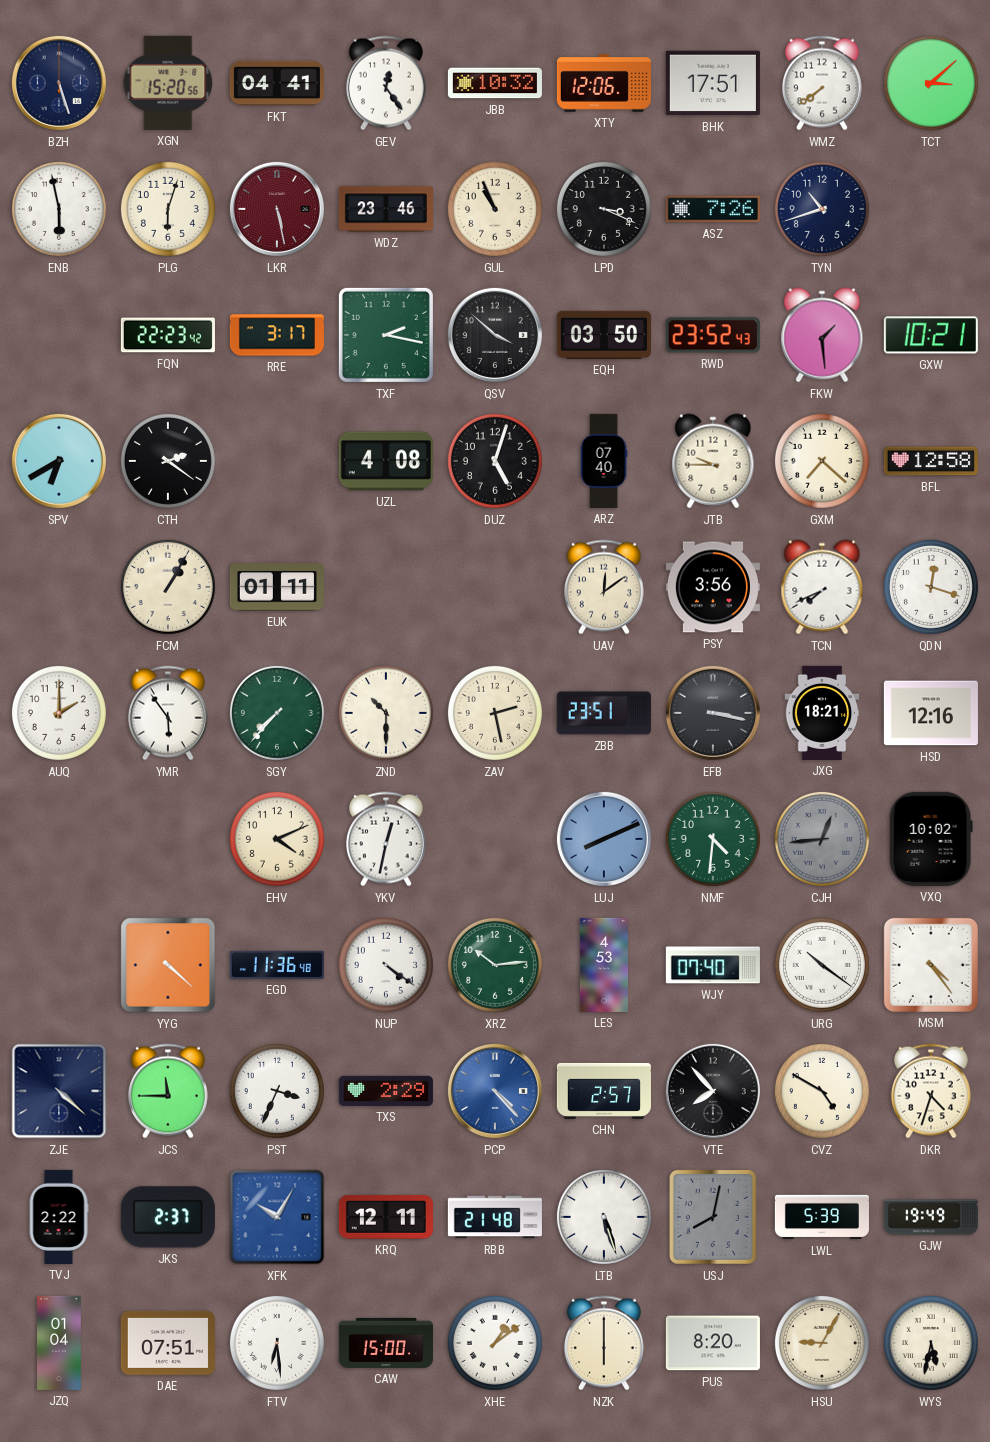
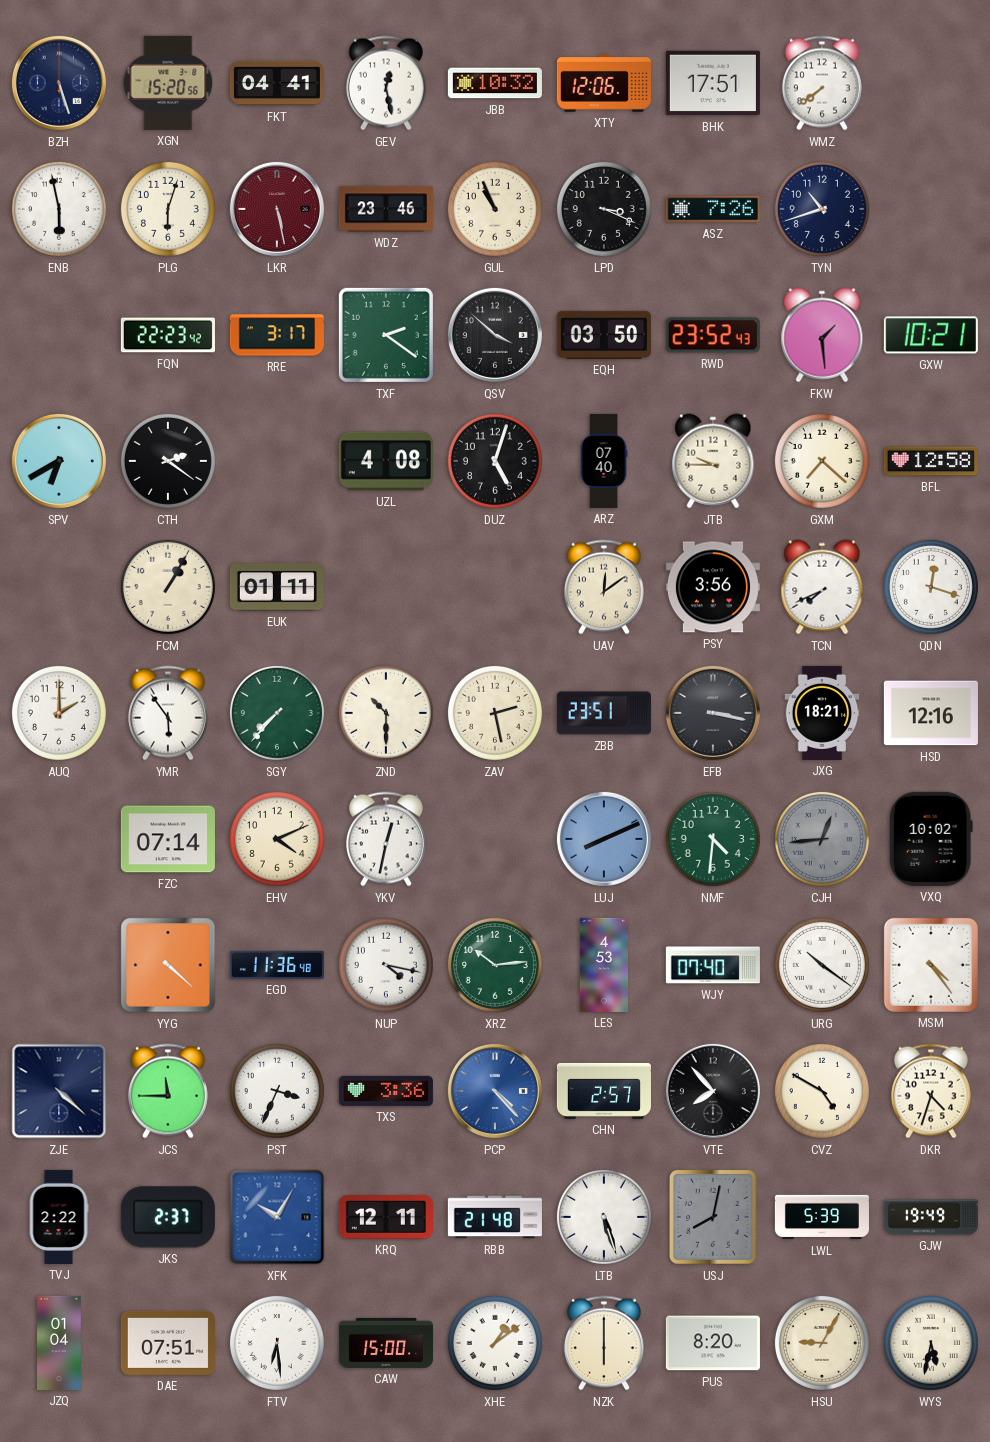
GEV: 12:24 -> 12:28
TCT: 3:08 -> none
TXF: 2:17 -> 2:21
FZC: none -> 07:14
NUP: 4:21 -> 4:17
TXS: 2:29 -> 3:36
